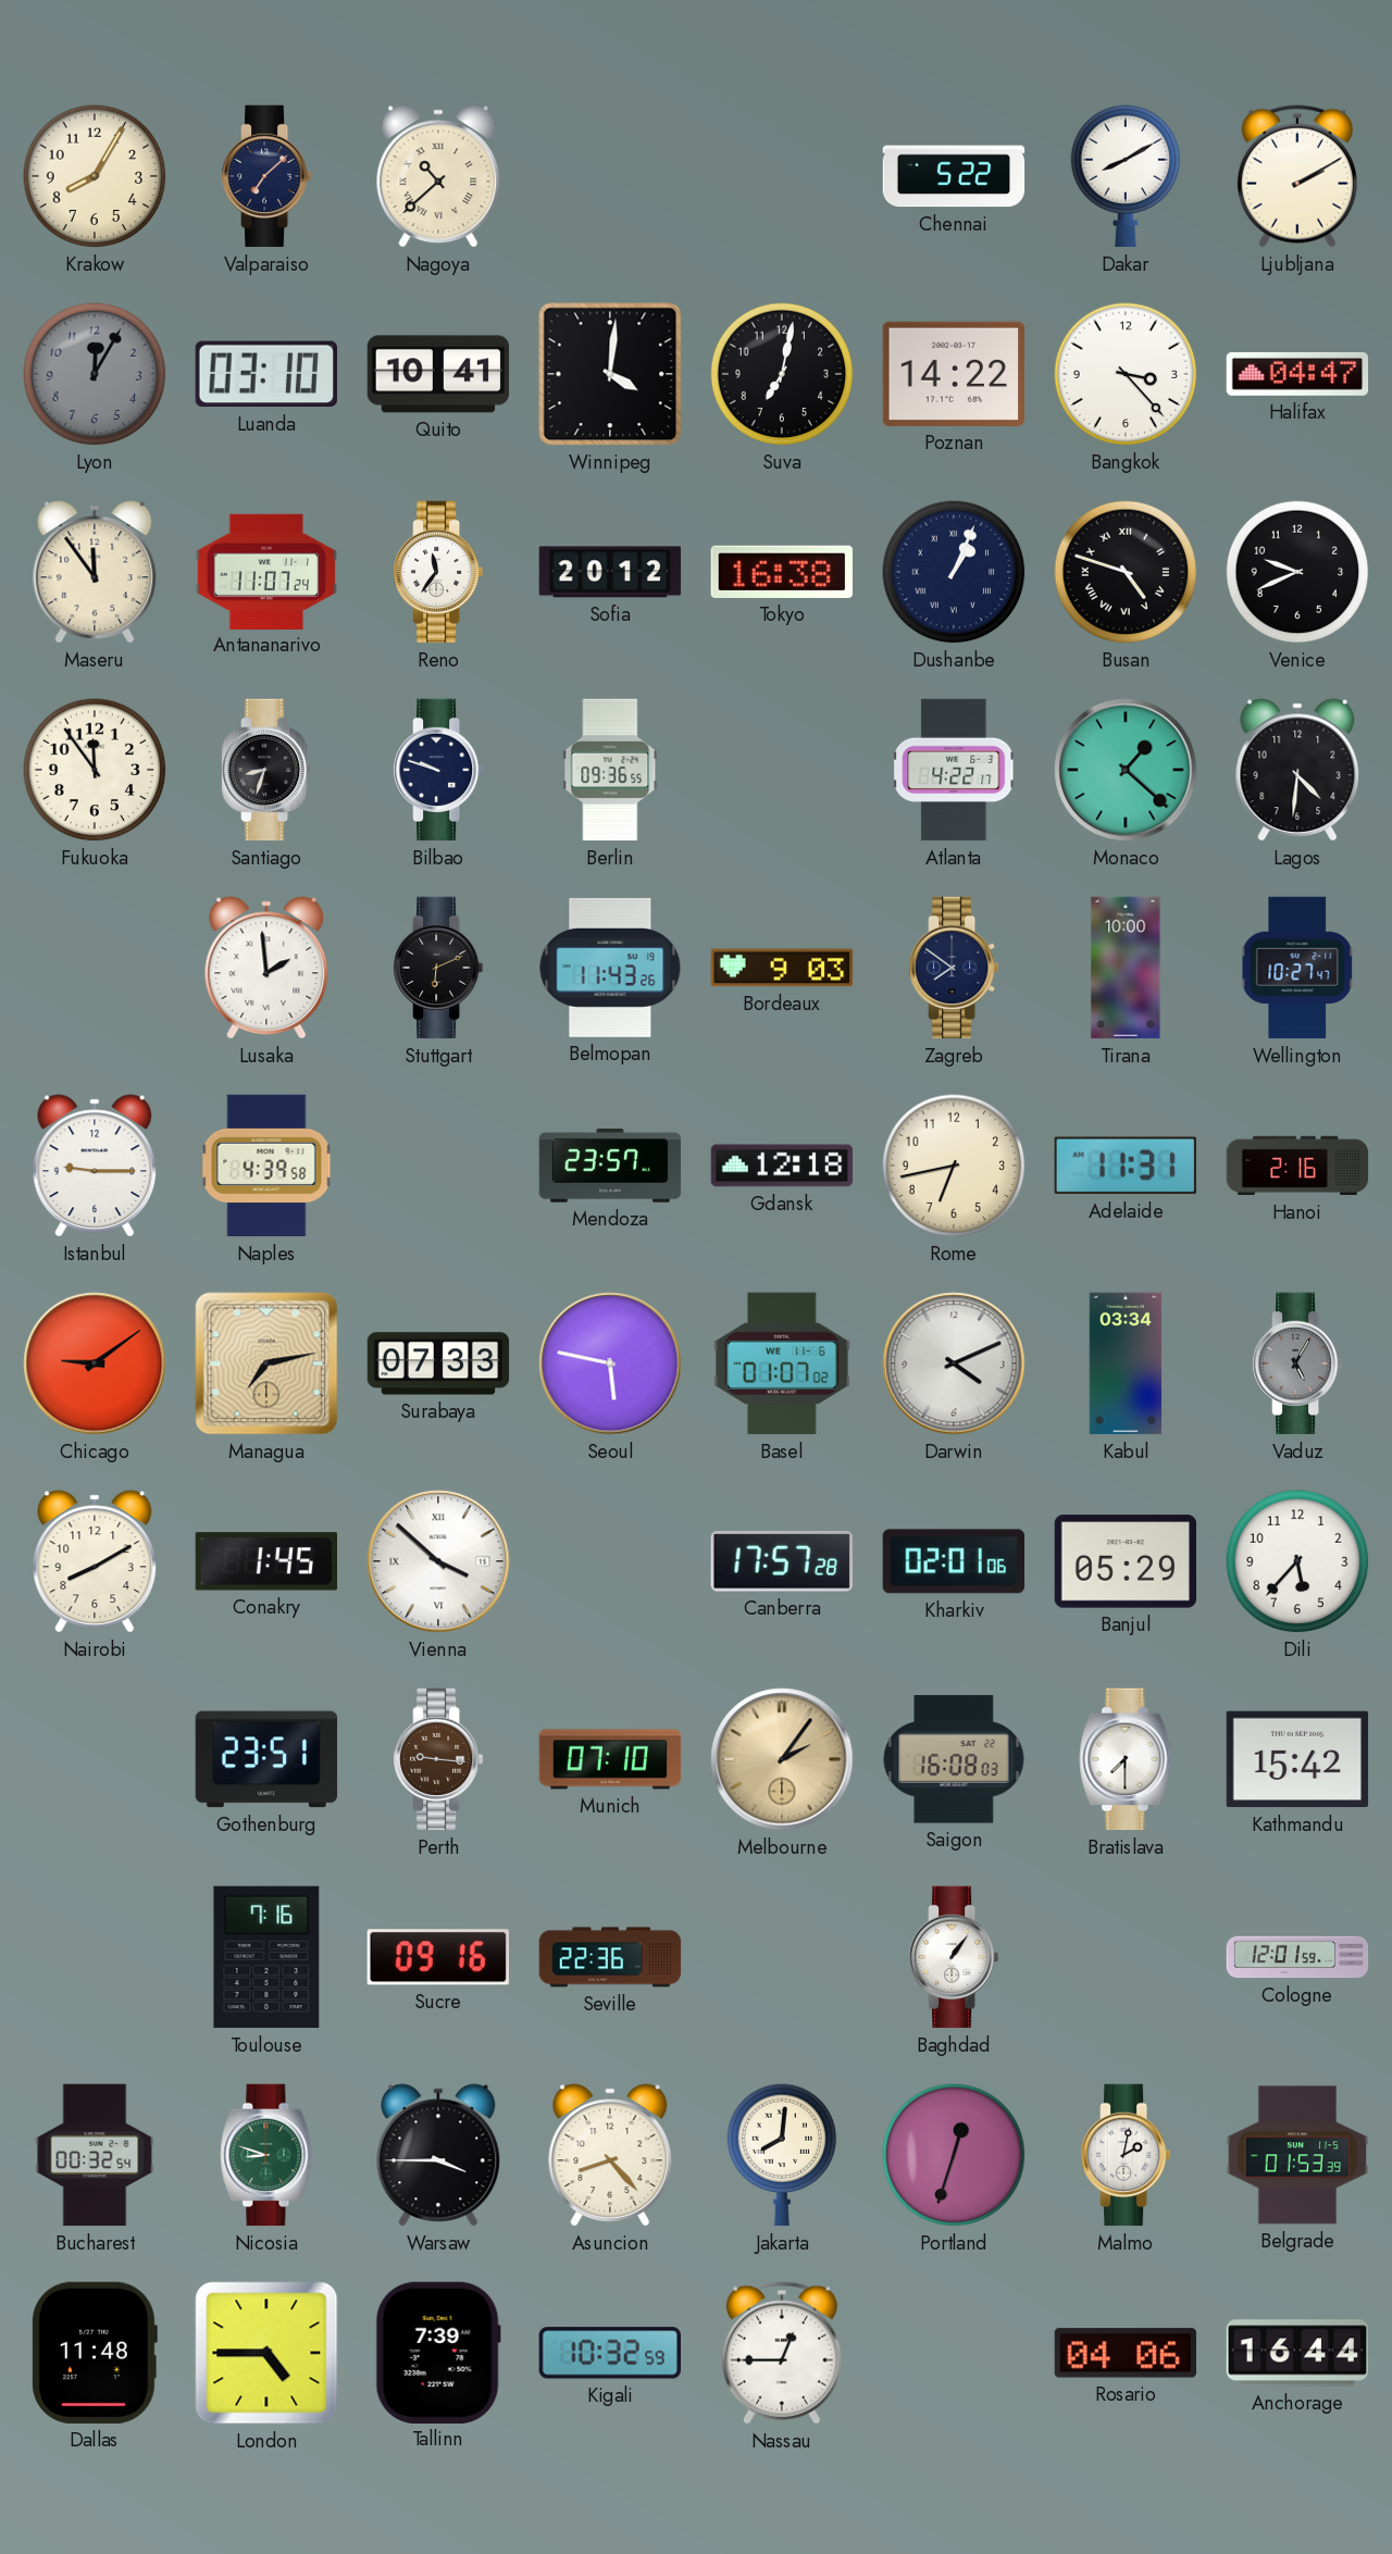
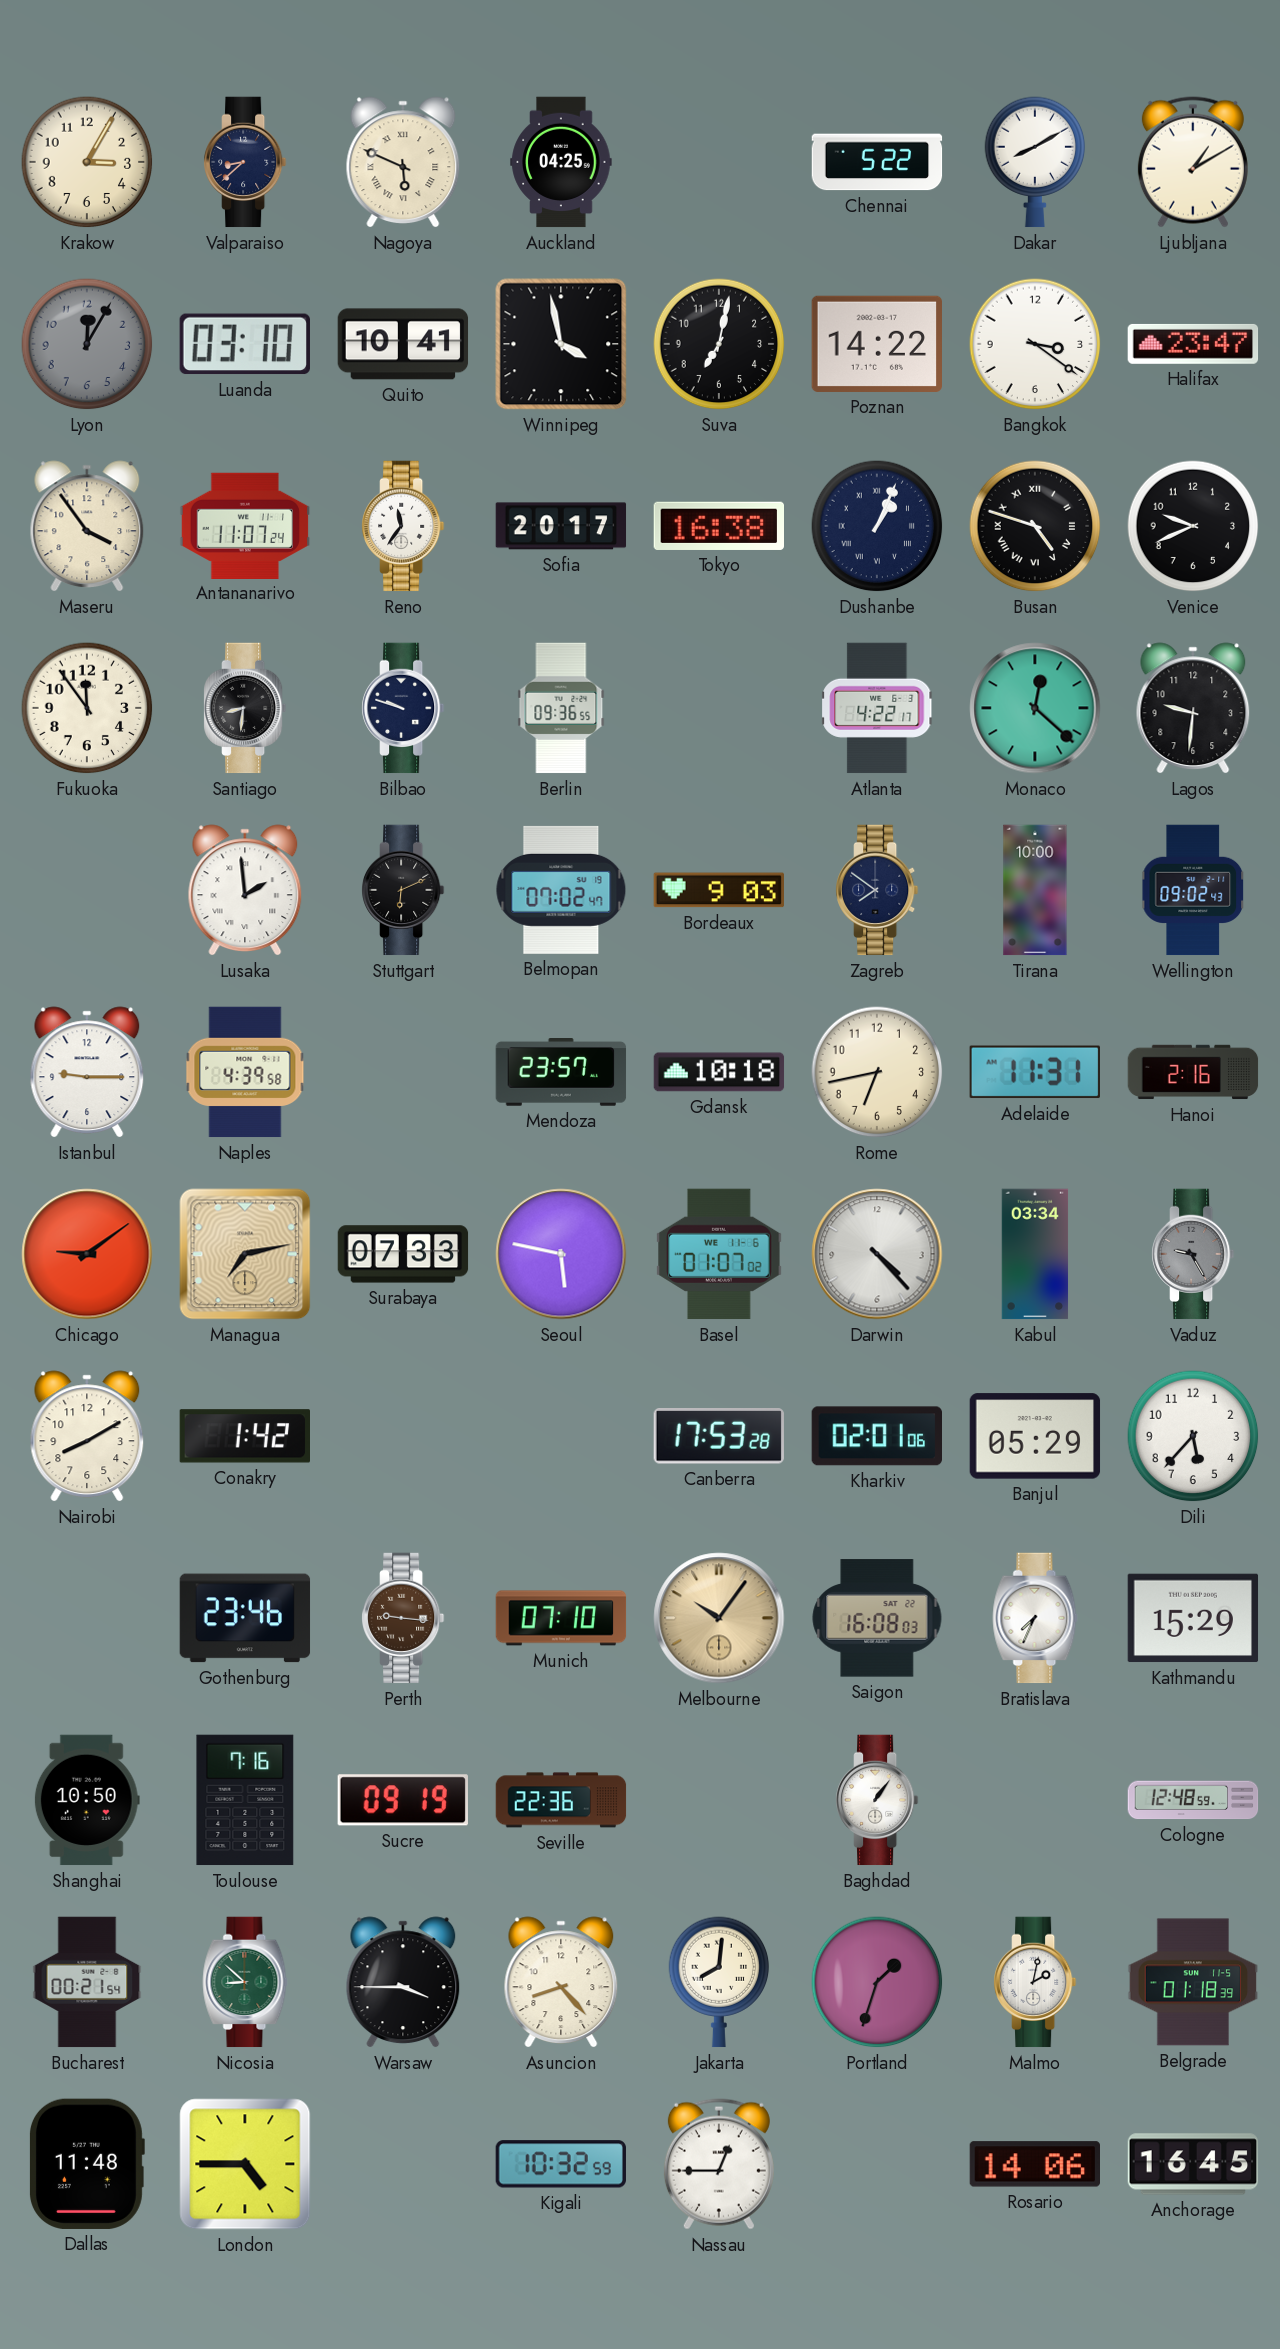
Krakow: 8:05 -> 3:05
Valparaiso: 7:08 -> 8:38
Nagoya: 10:38 -> 5:49
Auckland: none -> 04:25
Ljubljana: 2:10 -> 1:10
Winnipeg: 4:01 -> 3:58
Bangkok: 3:23 -> 3:21
Halifax: 04:47 -> 23:47
Maseru: 11:54 -> 3:54
Sofia: 20:12 -> 20:17
Santiago: 8:33 -> 8:31
Monaco: 1:22 -> 12:22
Lagos: 4:31 -> 9:31
Belmopan: 11:43 -> 07:02
Wellington: 10:27 -> 09:02
Gdansk: 12:18 -> 10:18
Darwin: 4:11 -> 4:23
Vaduz: 5:05 -> 9:25
Conakry: 1:45 -> 1:42
Vienna: 3:52 -> none
Canberra: 17:57 -> 17:53
Gothenburg: 23:51 -> 23:46
Melbourne: 2:06 -> 10:06
Bratislava: 7:30 -> 7:34
Kathmandu: 15:42 -> 15:29
Shanghai: none -> 10:50
Sucre: 09:16 -> 09:19
Cologne: 12:01 -> 12:48
Bucharest: 00:32 -> 00:21
Nicosia: 8:48 -> 8:52
Portland: 12:33 -> 1:33
Belgrade: 01:53 -> 01:18
Tallinn: 7:39 -> none
Rosario: 04:06 -> 14:06
Anchorage: 16:44 -> 16:45
